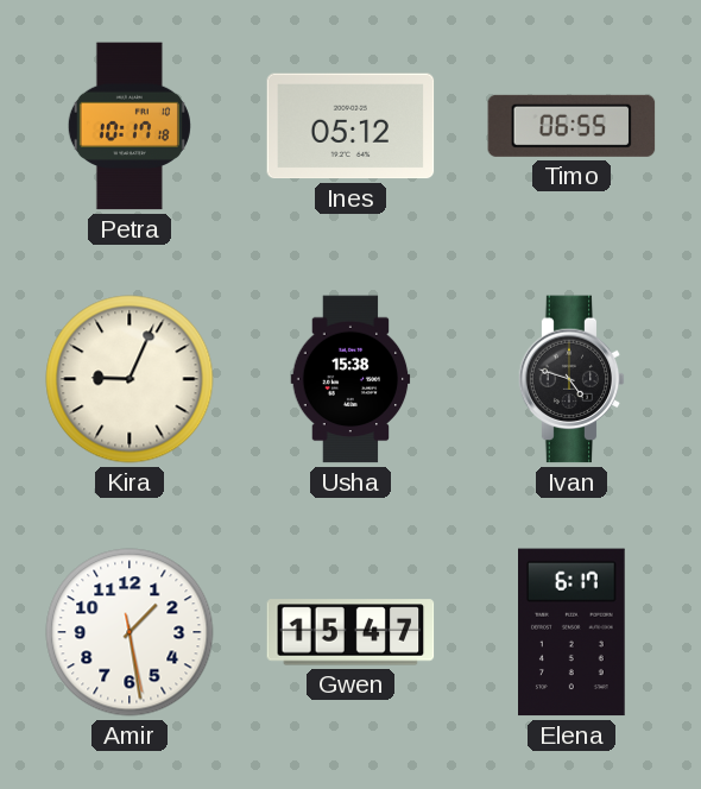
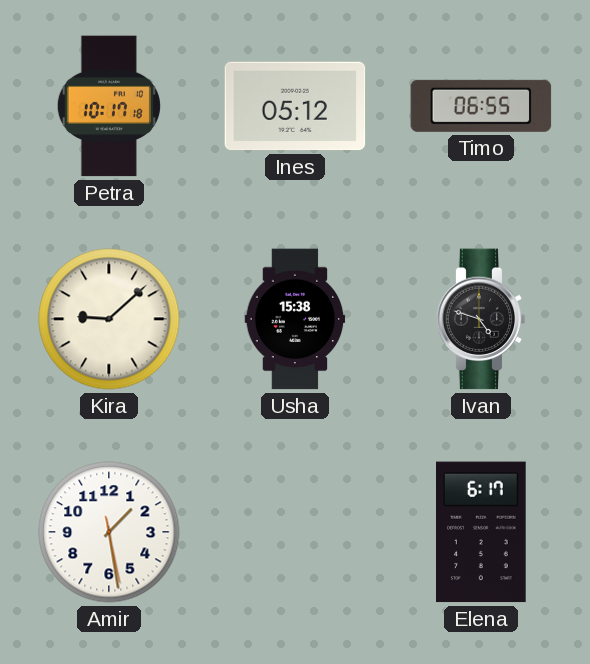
Kira: 9:04 -> 9:08
Gwen: 15:47 -> none
